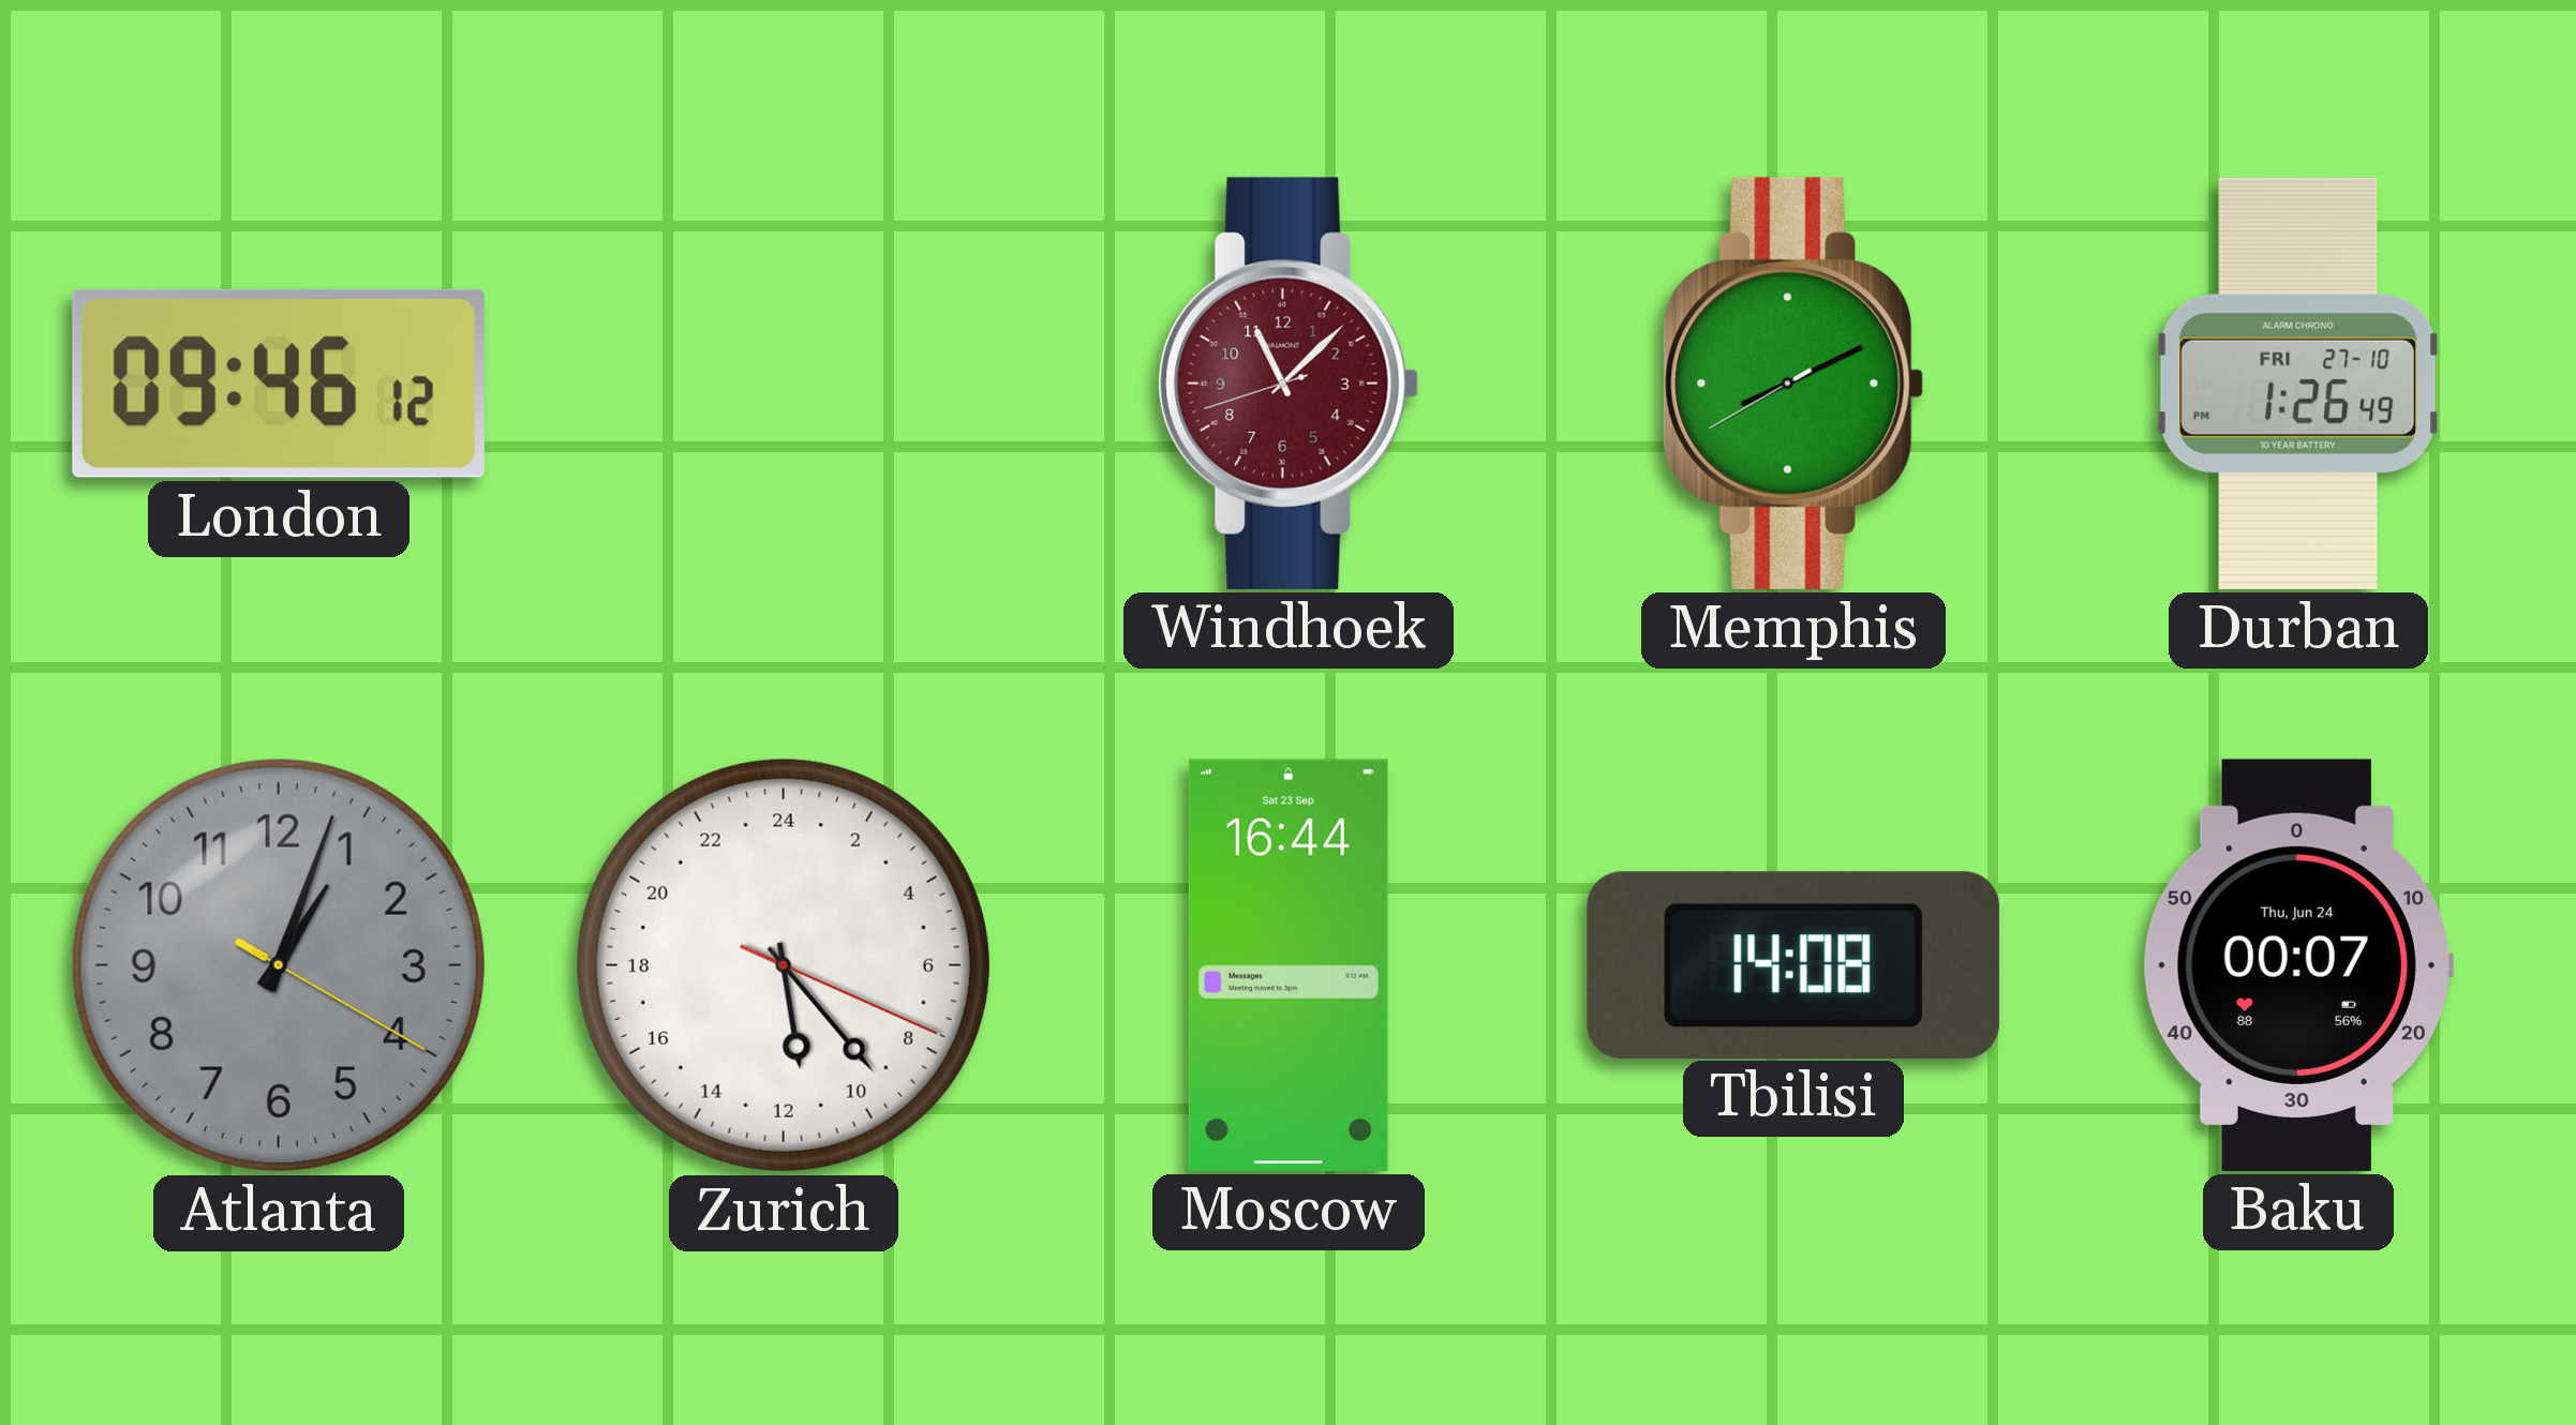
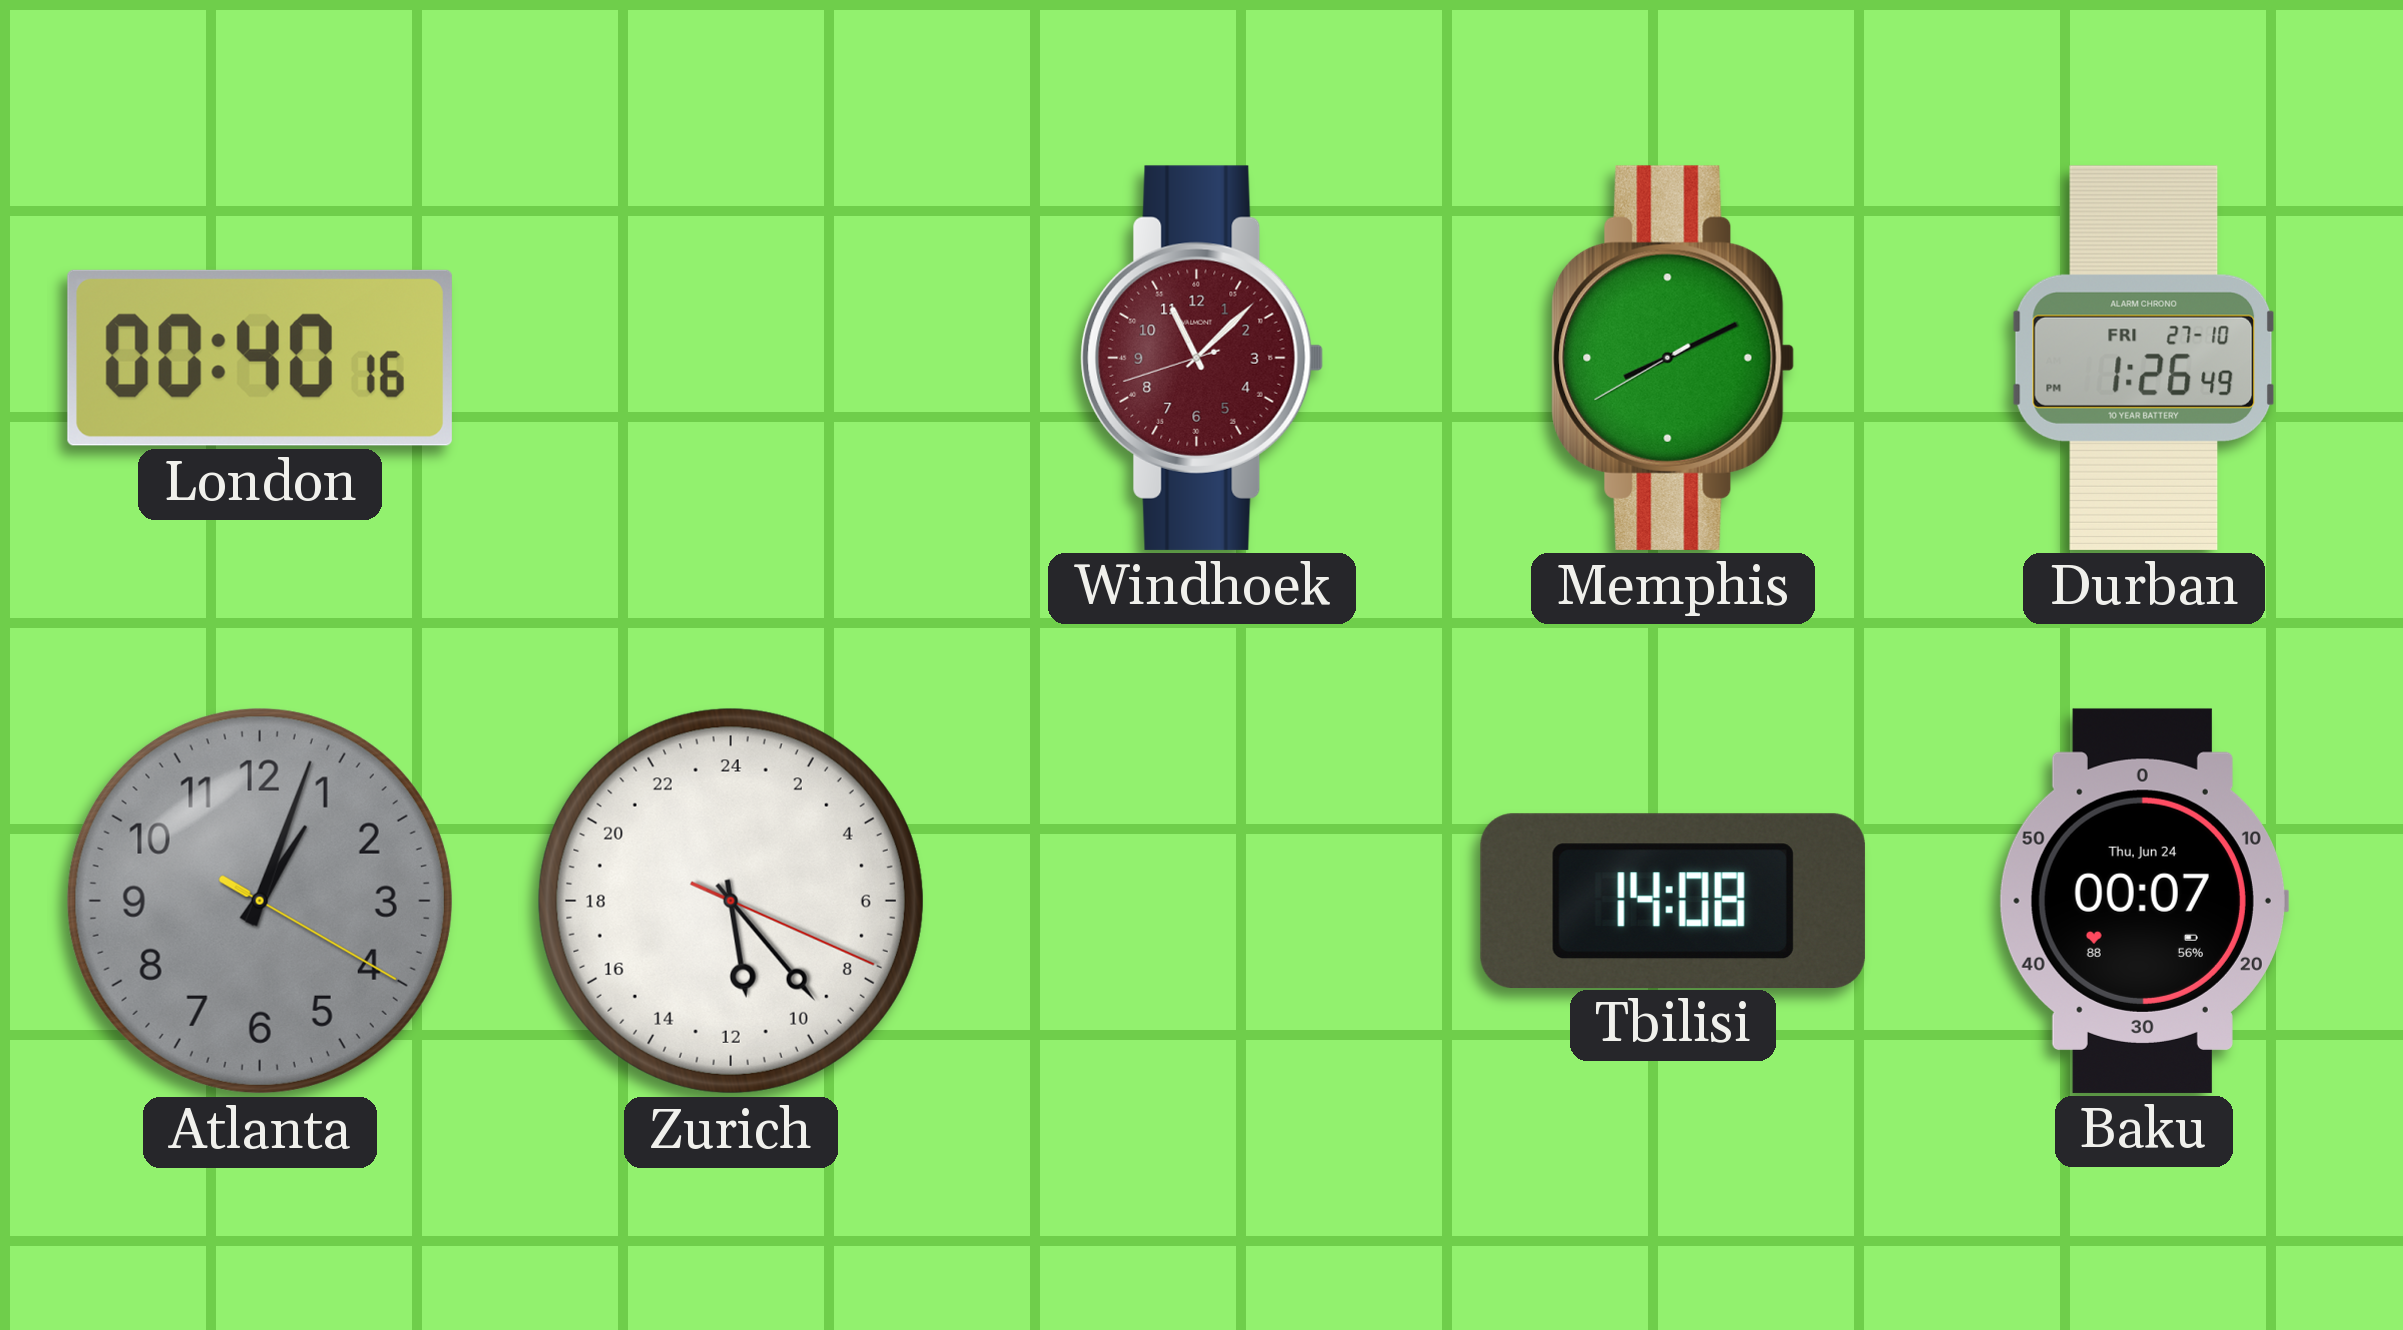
London: 09:46 -> 00:40
Moscow: 16:44 -> none
